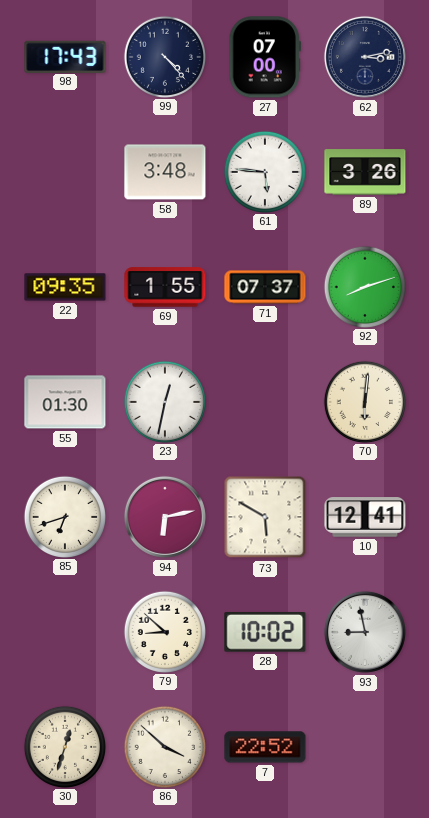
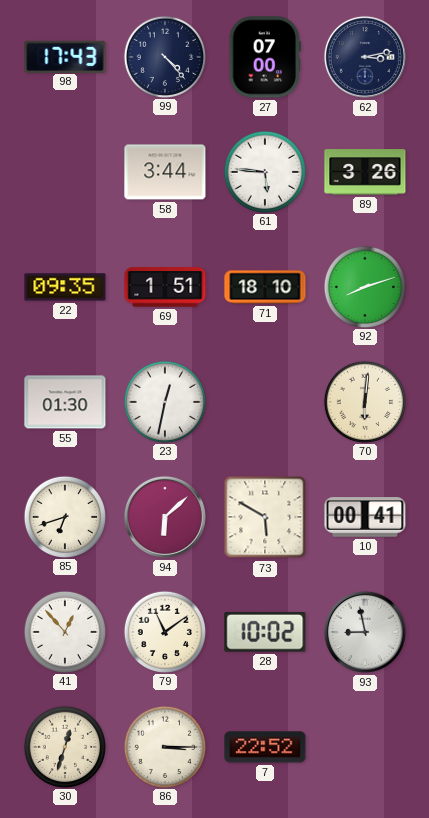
58: 3:48 -> 3:44
69: 1:55 -> 1:51
71: 07:37 -> 18:10
94: 6:13 -> 6:08
10: 12:41 -> 00:41
41: none -> 12:53
79: 8:52 -> 11:09
86: 3:52 -> 3:15
